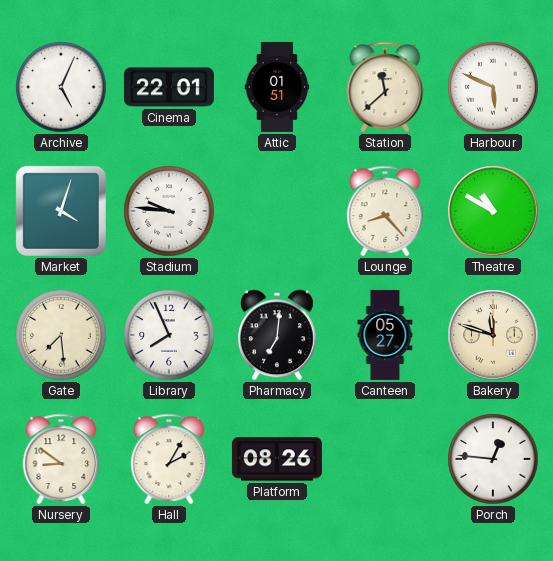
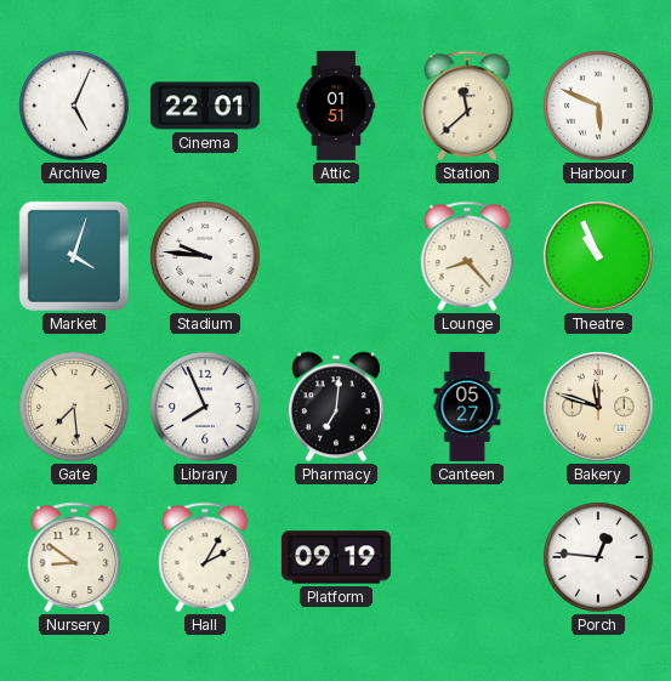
Theatre: 10:50 -> 10:56
Platform: 08:26 -> 09:19
